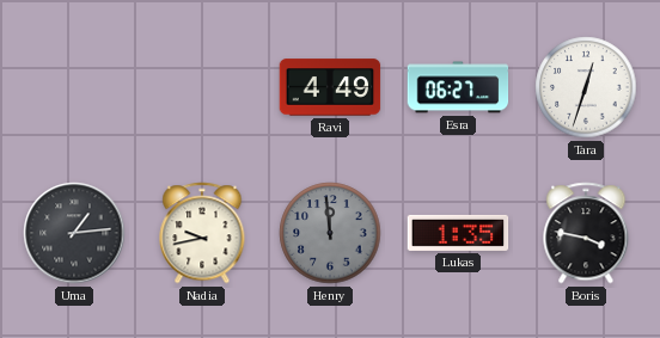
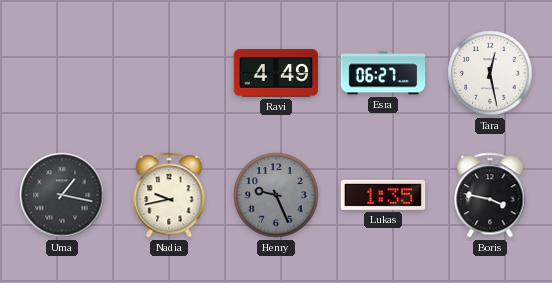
Tara: 12:33 -> 12:28
Uma: 1:14 -> 1:17
Henry: 11:59 -> 9:26
